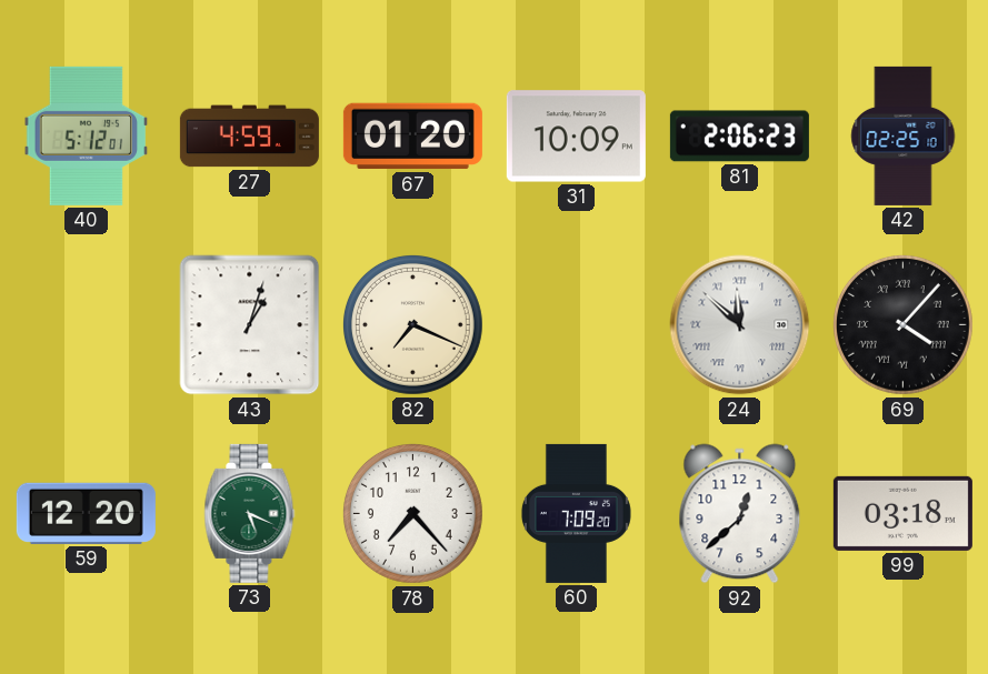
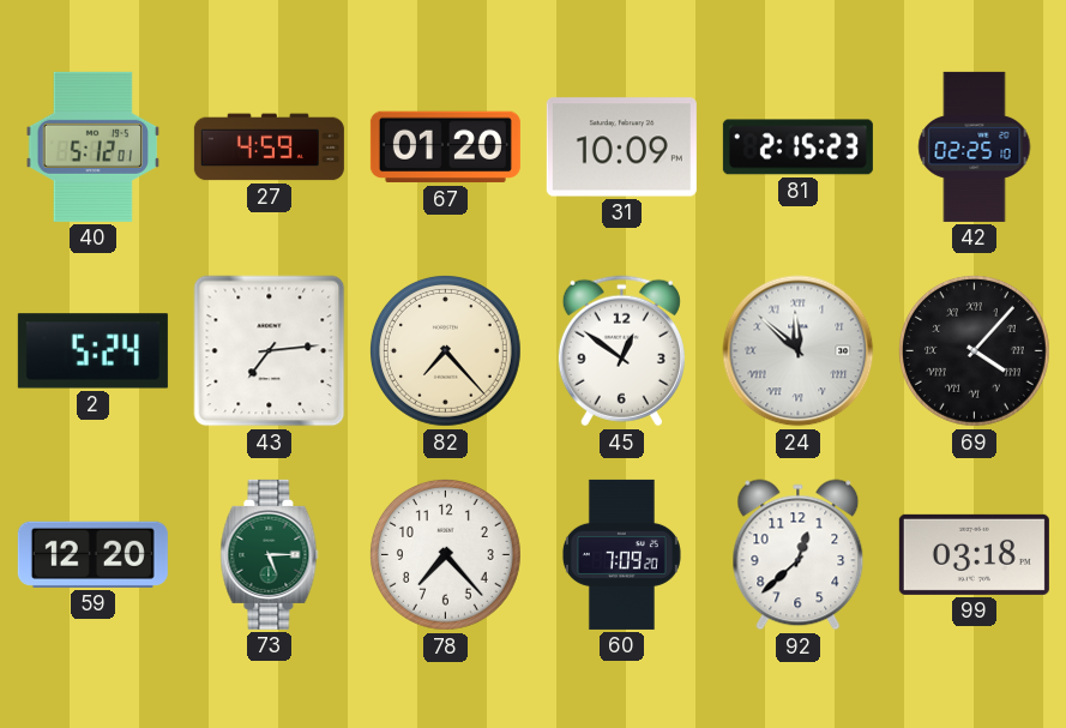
81: 2:06 -> 2:15
2: none -> 5:24
43: 1:03 -> 7:14
82: 7:19 -> 7:23
45: none -> 12:51
73: 5:19 -> 5:15
